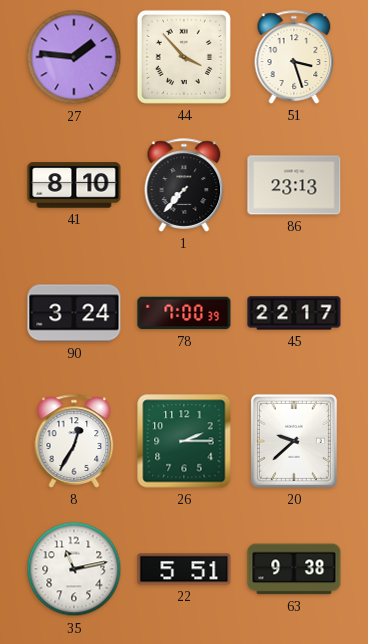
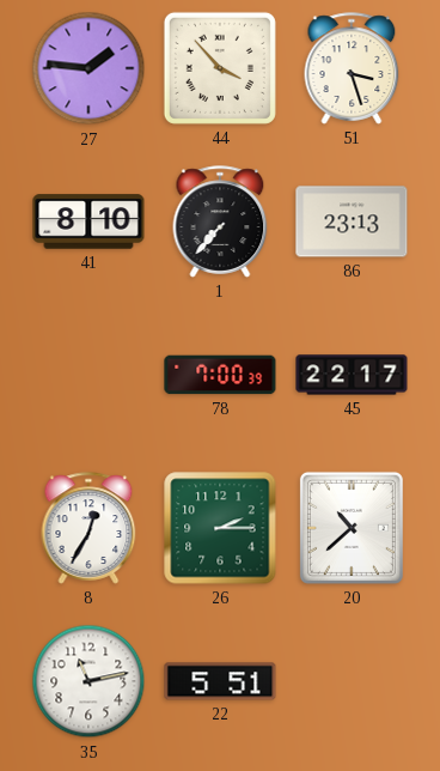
90: 3:24 -> none
20: 9:38 -> 10:38
63: 9:38 -> none
